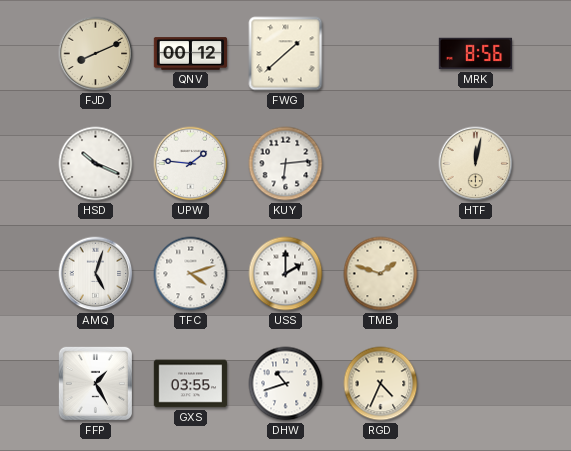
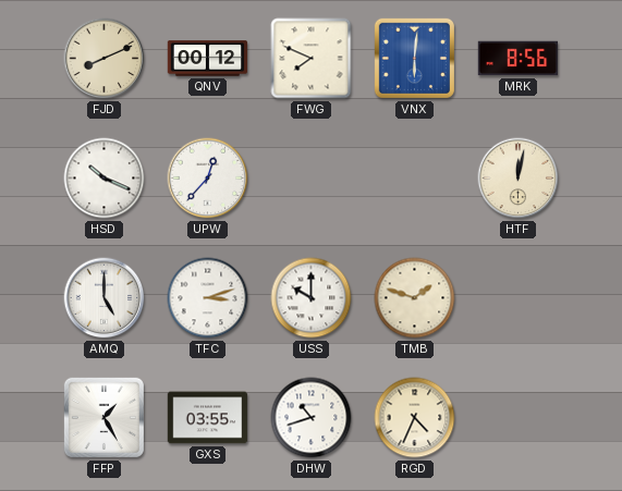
FWG: 1:38 -> 7:49
VNX: none -> 6:01
UPW: 1:46 -> 12:37
KUY: 6:14 -> none
AMQ: 5:03 -> 5:00
TFC: 4:12 -> 3:12
USS: 2:00 -> 10:00
